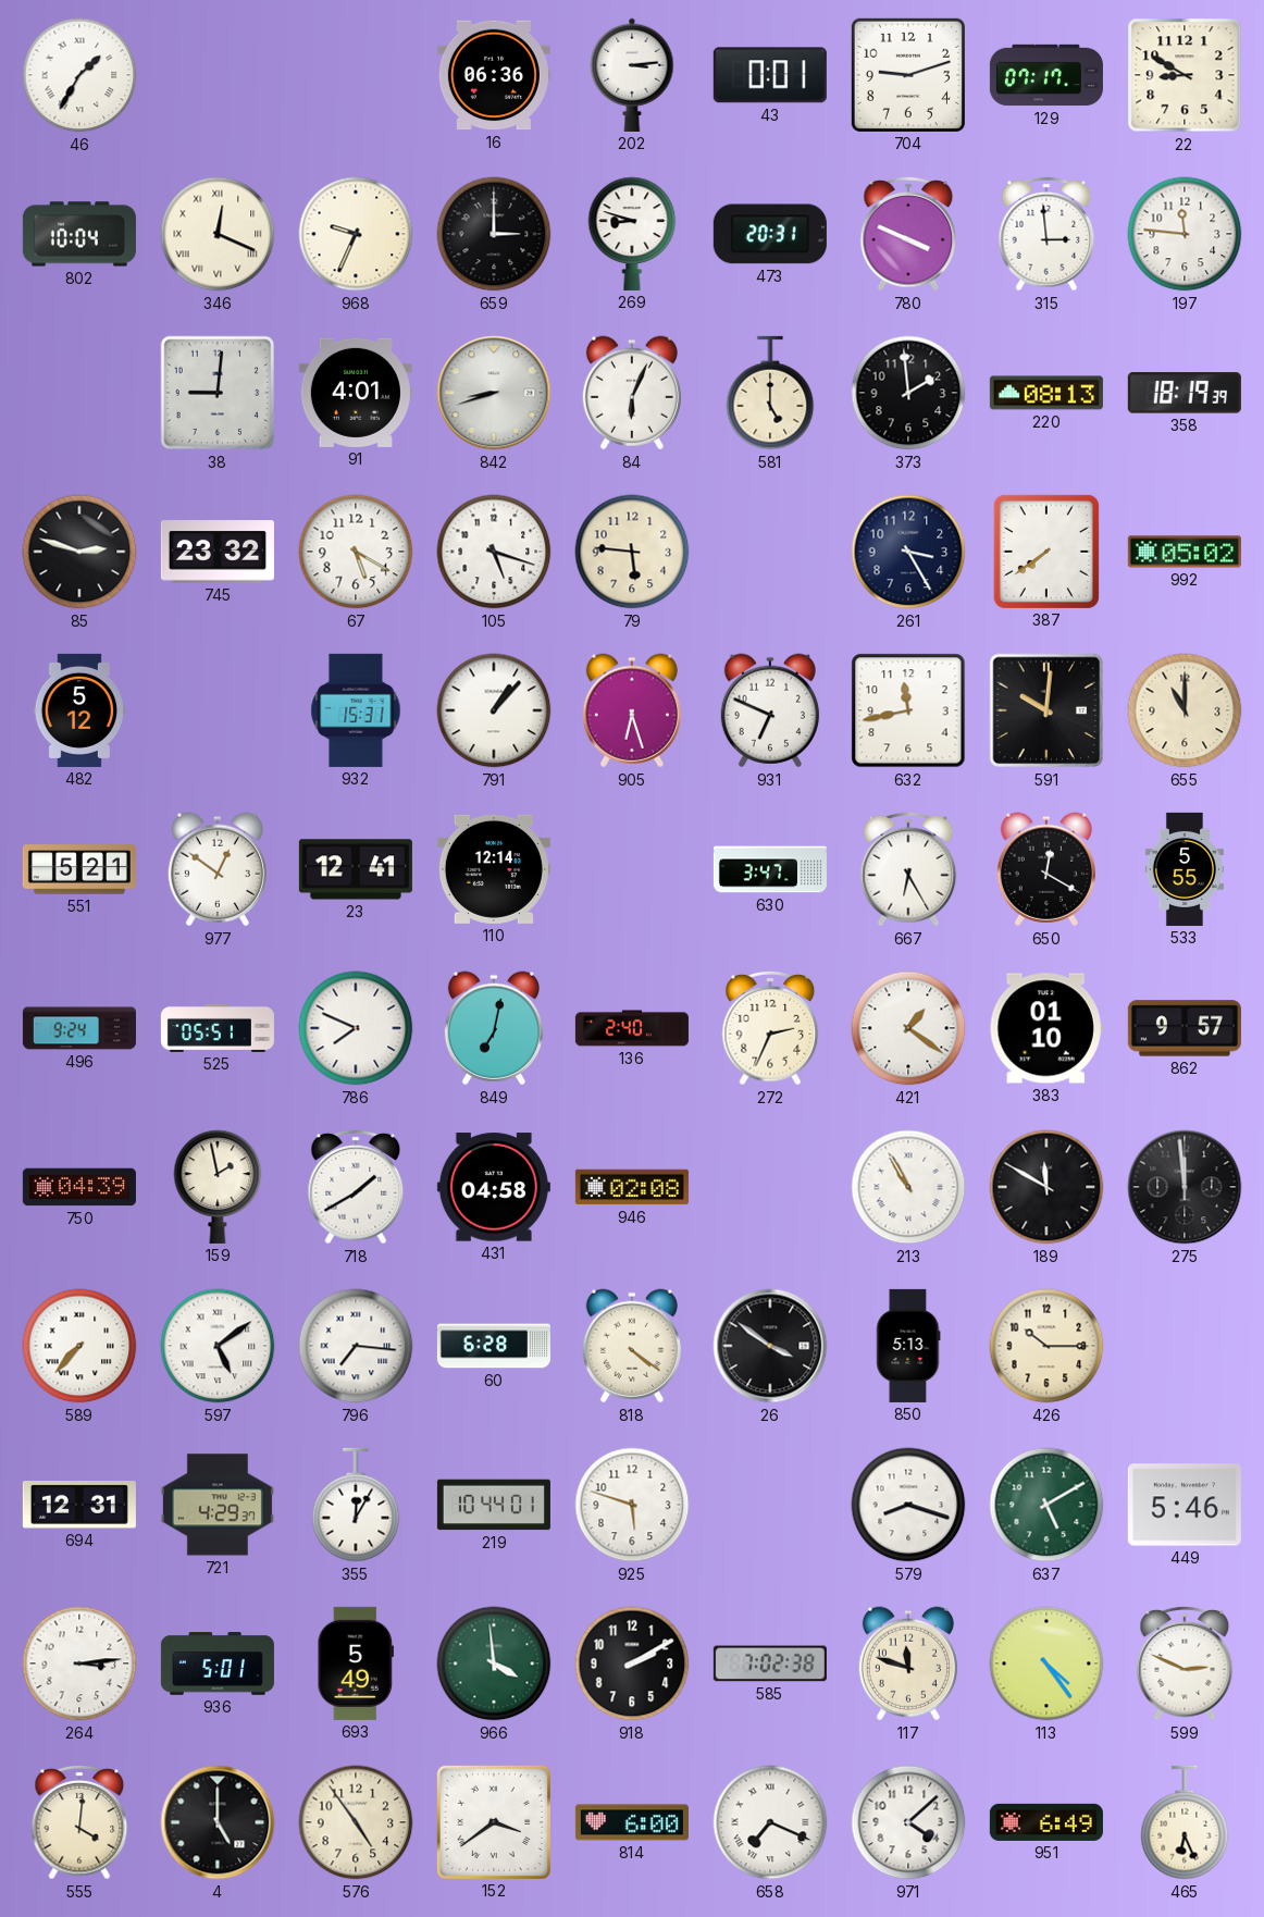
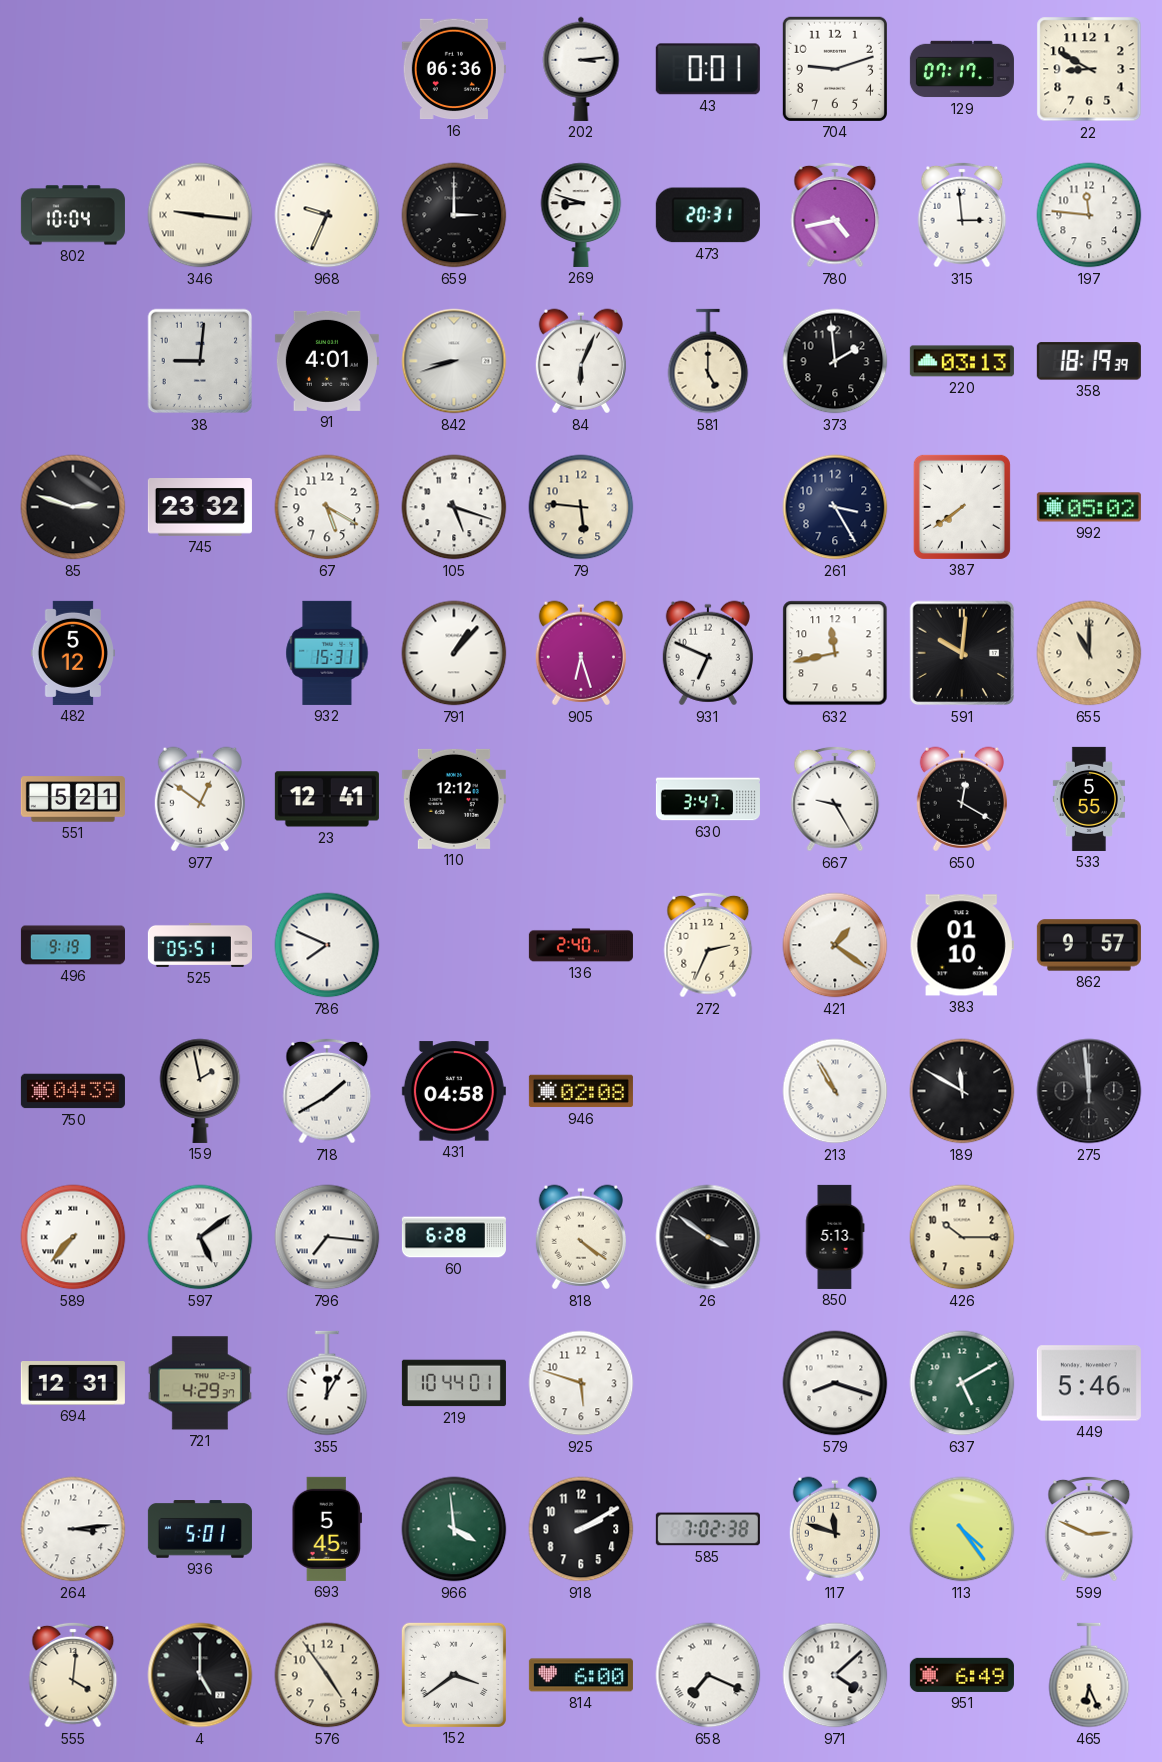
46: 1:35 -> none
346: 12:19 -> 9:16
780: 3:49 -> 4:43
220: 08:13 -> 03:13
110: 12:14 -> 12:12
667: 6:25 -> 9:25
496: 9:24 -> 9:19
849: 7:02 -> none
693: 5:49 -> 5:45
